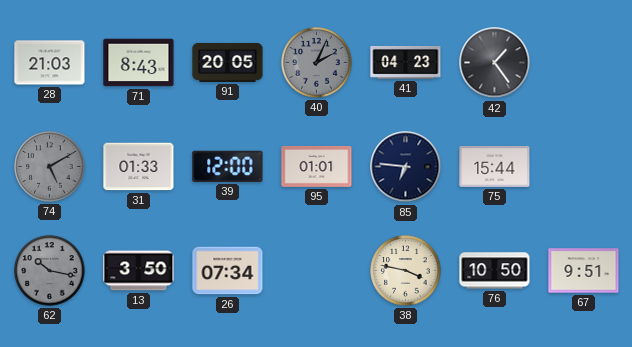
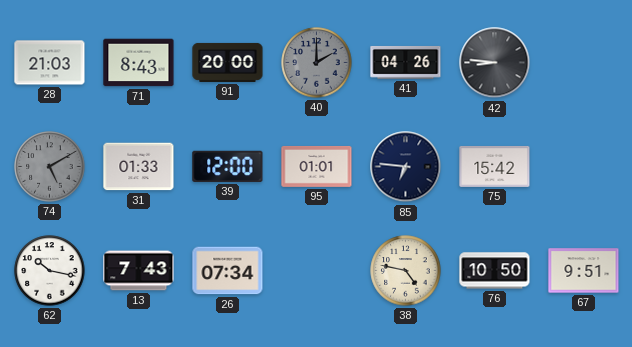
91: 20:05 -> 20:00
40: 2:04 -> 2:00
41: 04:23 -> 04:26
42: 1:24 -> 8:46
75: 15:44 -> 15:42
62 dial: grey -> white
13: 3:50 -> 7:43
38: 3:47 -> 4:47
